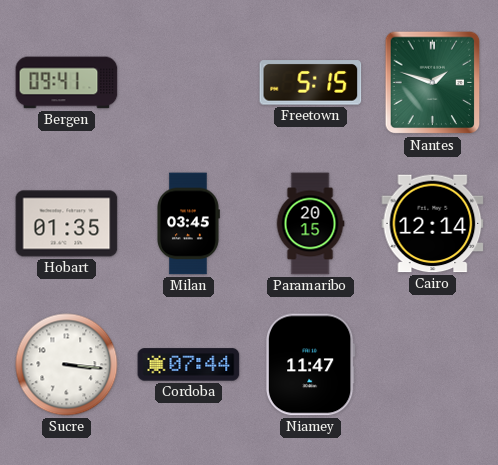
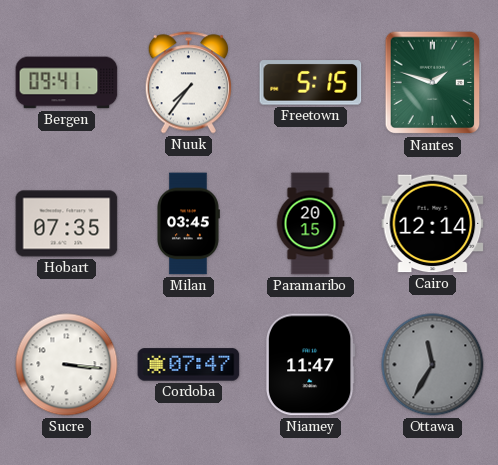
Nuuk: none -> 7:36
Hobart: 01:35 -> 07:35
Cordoba: 07:44 -> 07:47
Ottawa: none -> 11:35
